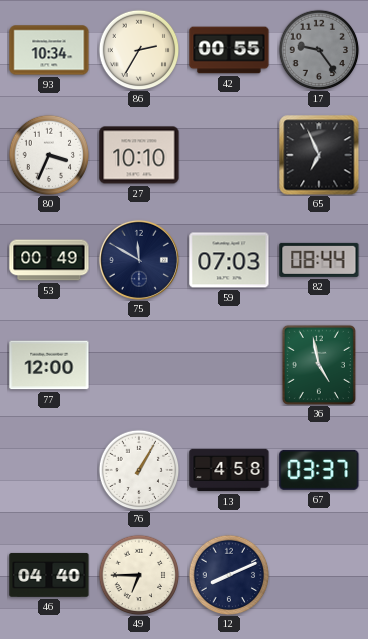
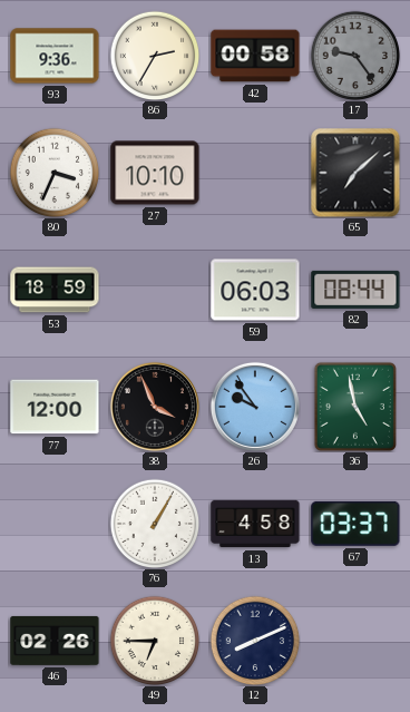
93: 10:34 -> 9:36
42: 00:55 -> 00:58
65: 6:56 -> 7:08
53: 00:49 -> 18:59
75: 11:50 -> none
59: 07:03 -> 06:03
38: none -> 3:56
26: none -> 9:54
46: 04:40 -> 02:26
